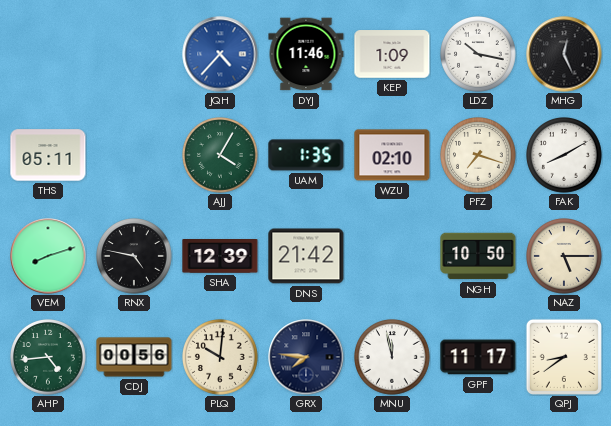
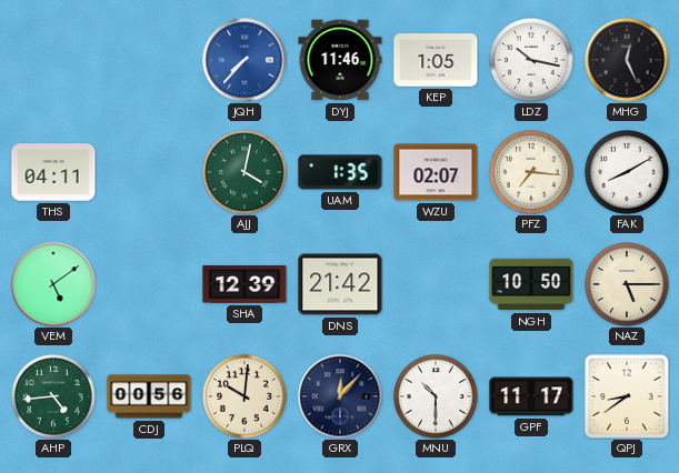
JQH: 4:37 -> 7:37
KEP: 1:09 -> 1:05
THS: 05:11 -> 04:11
AJJ: 4:05 -> 4:02
WZU: 02:10 -> 02:07
PFZ: 7:18 -> 7:16
VEM: 8:12 -> 5:09
RNX: 4:47 -> none
GRX: 7:46 -> 12:07
MNU: 11:58 -> 10:30
